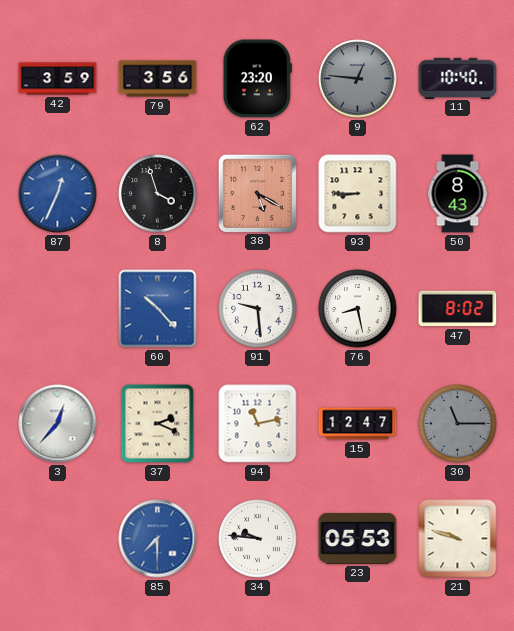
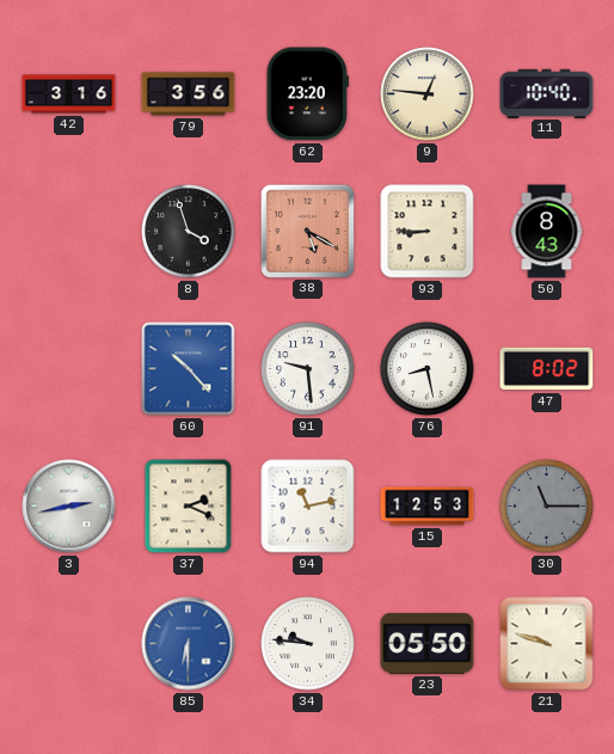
42: 3:59 -> 3:16
9 dial: grey -> cream
87: 12:34 -> none
3: 12:37 -> 2:43
15: 12:47 -> 12:53
85: 7:30 -> 6:30
23: 05:53 -> 05:50
